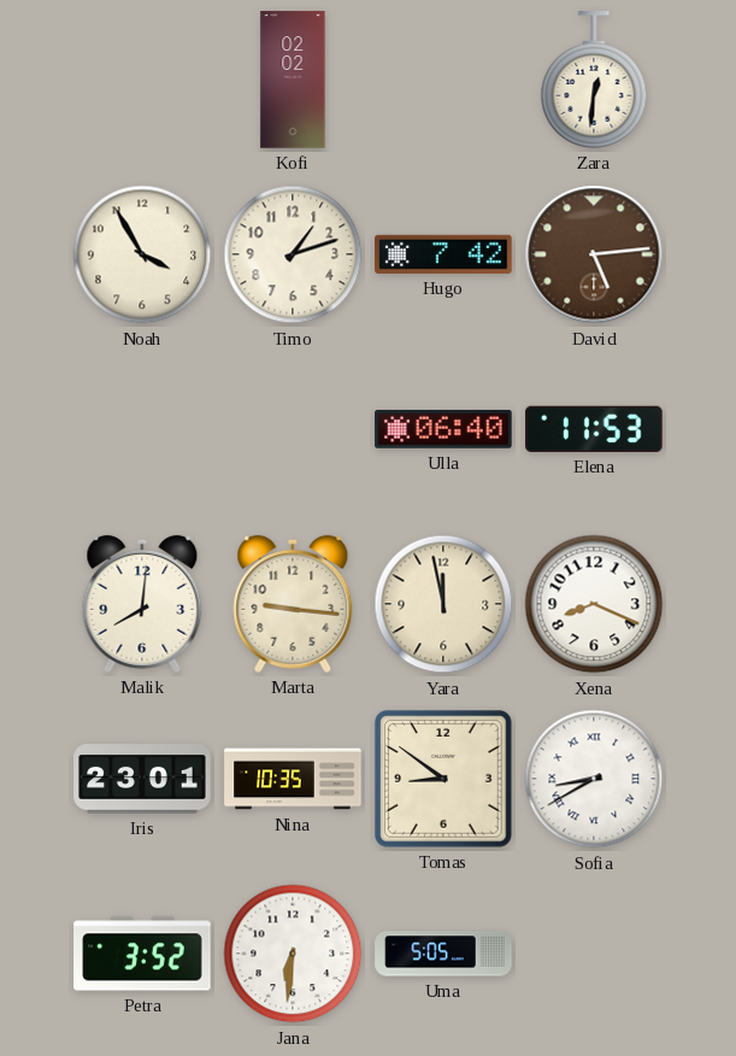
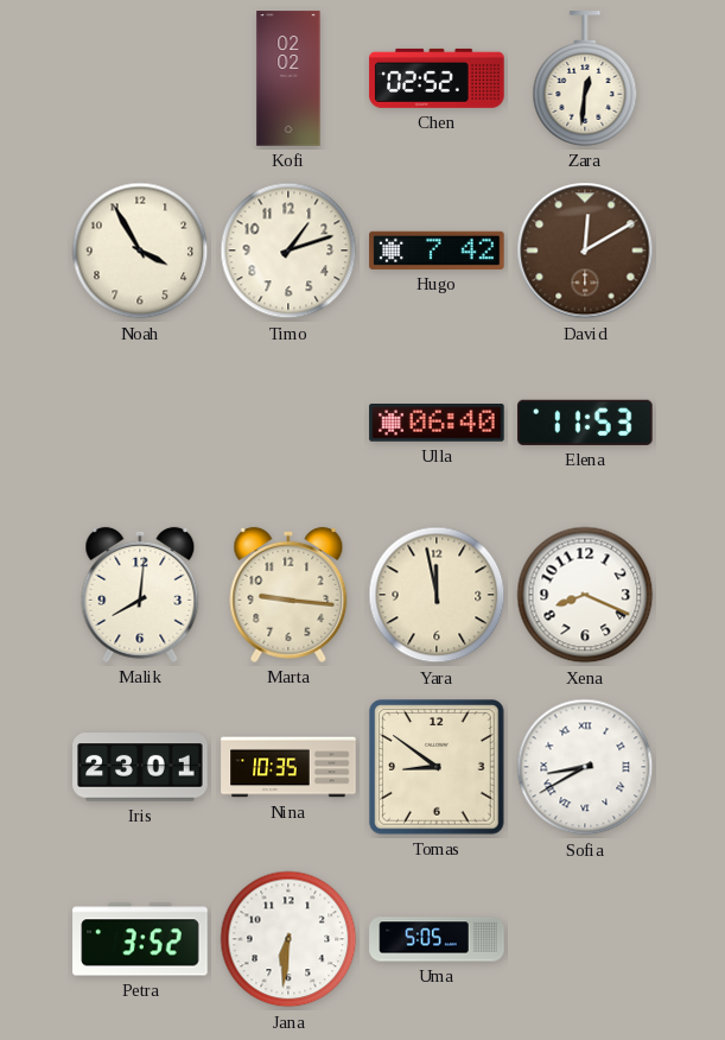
Chen: none -> 02:52
David: 5:14 -> 12:10
